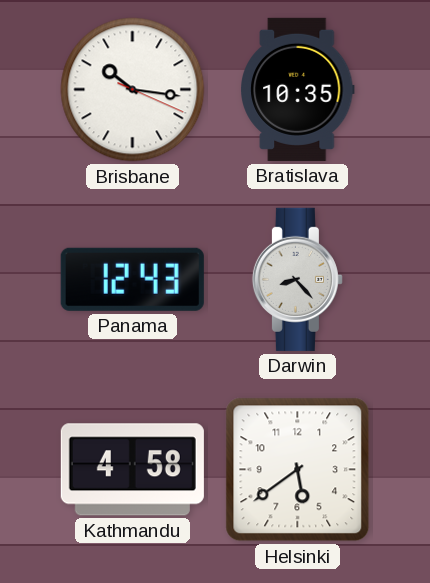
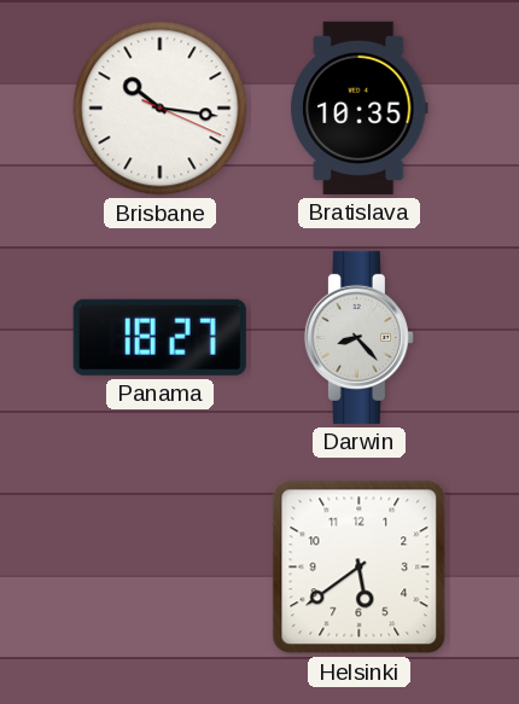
Panama: 12:43 -> 18:27
Kathmandu: 4:58 -> none
